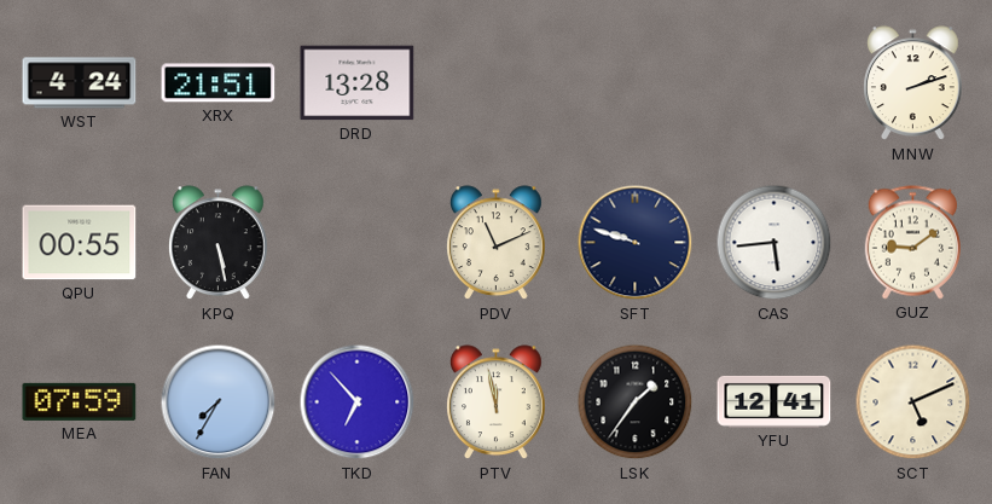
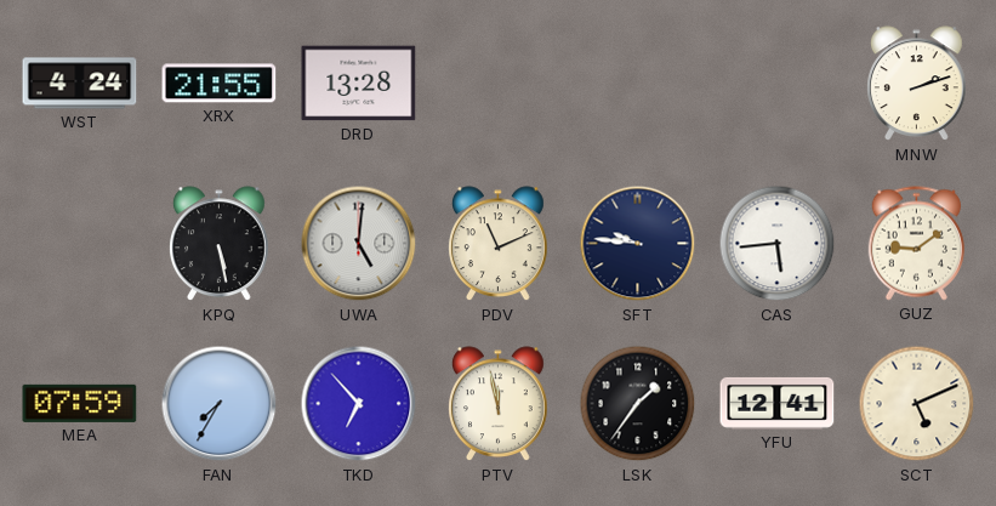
XRX: 21:51 -> 21:55
QPU: 00:55 -> none
UWA: none -> 5:01
SFT: 9:48 -> 9:46
